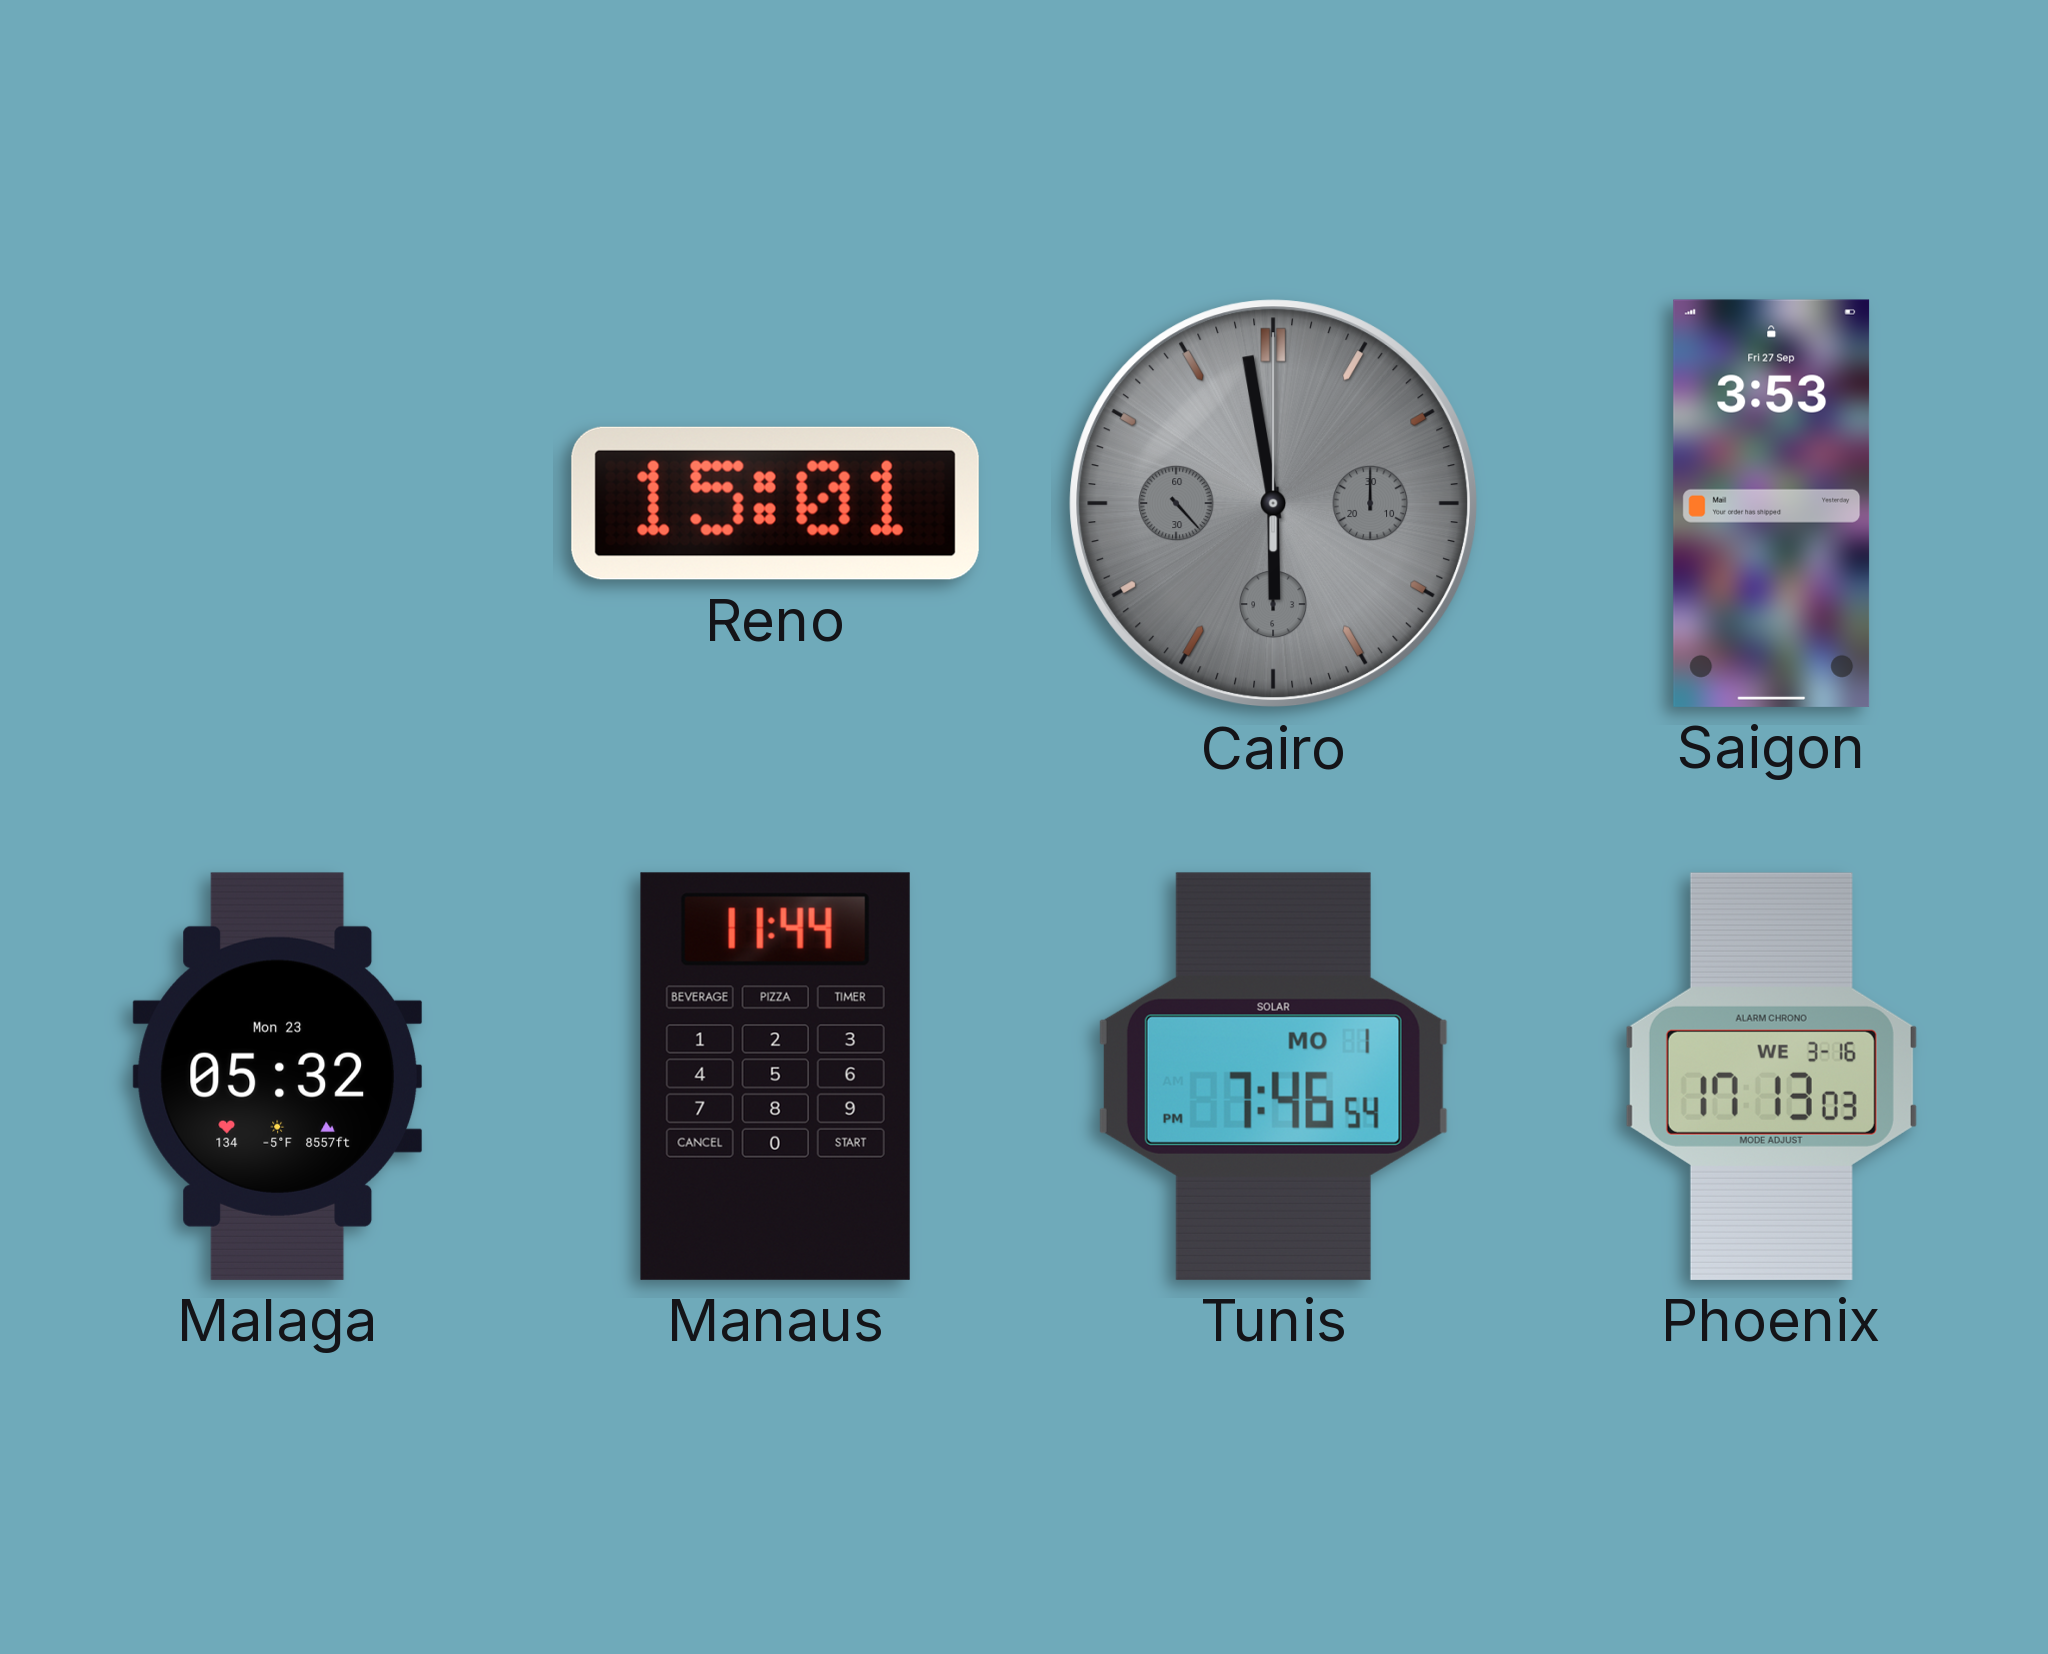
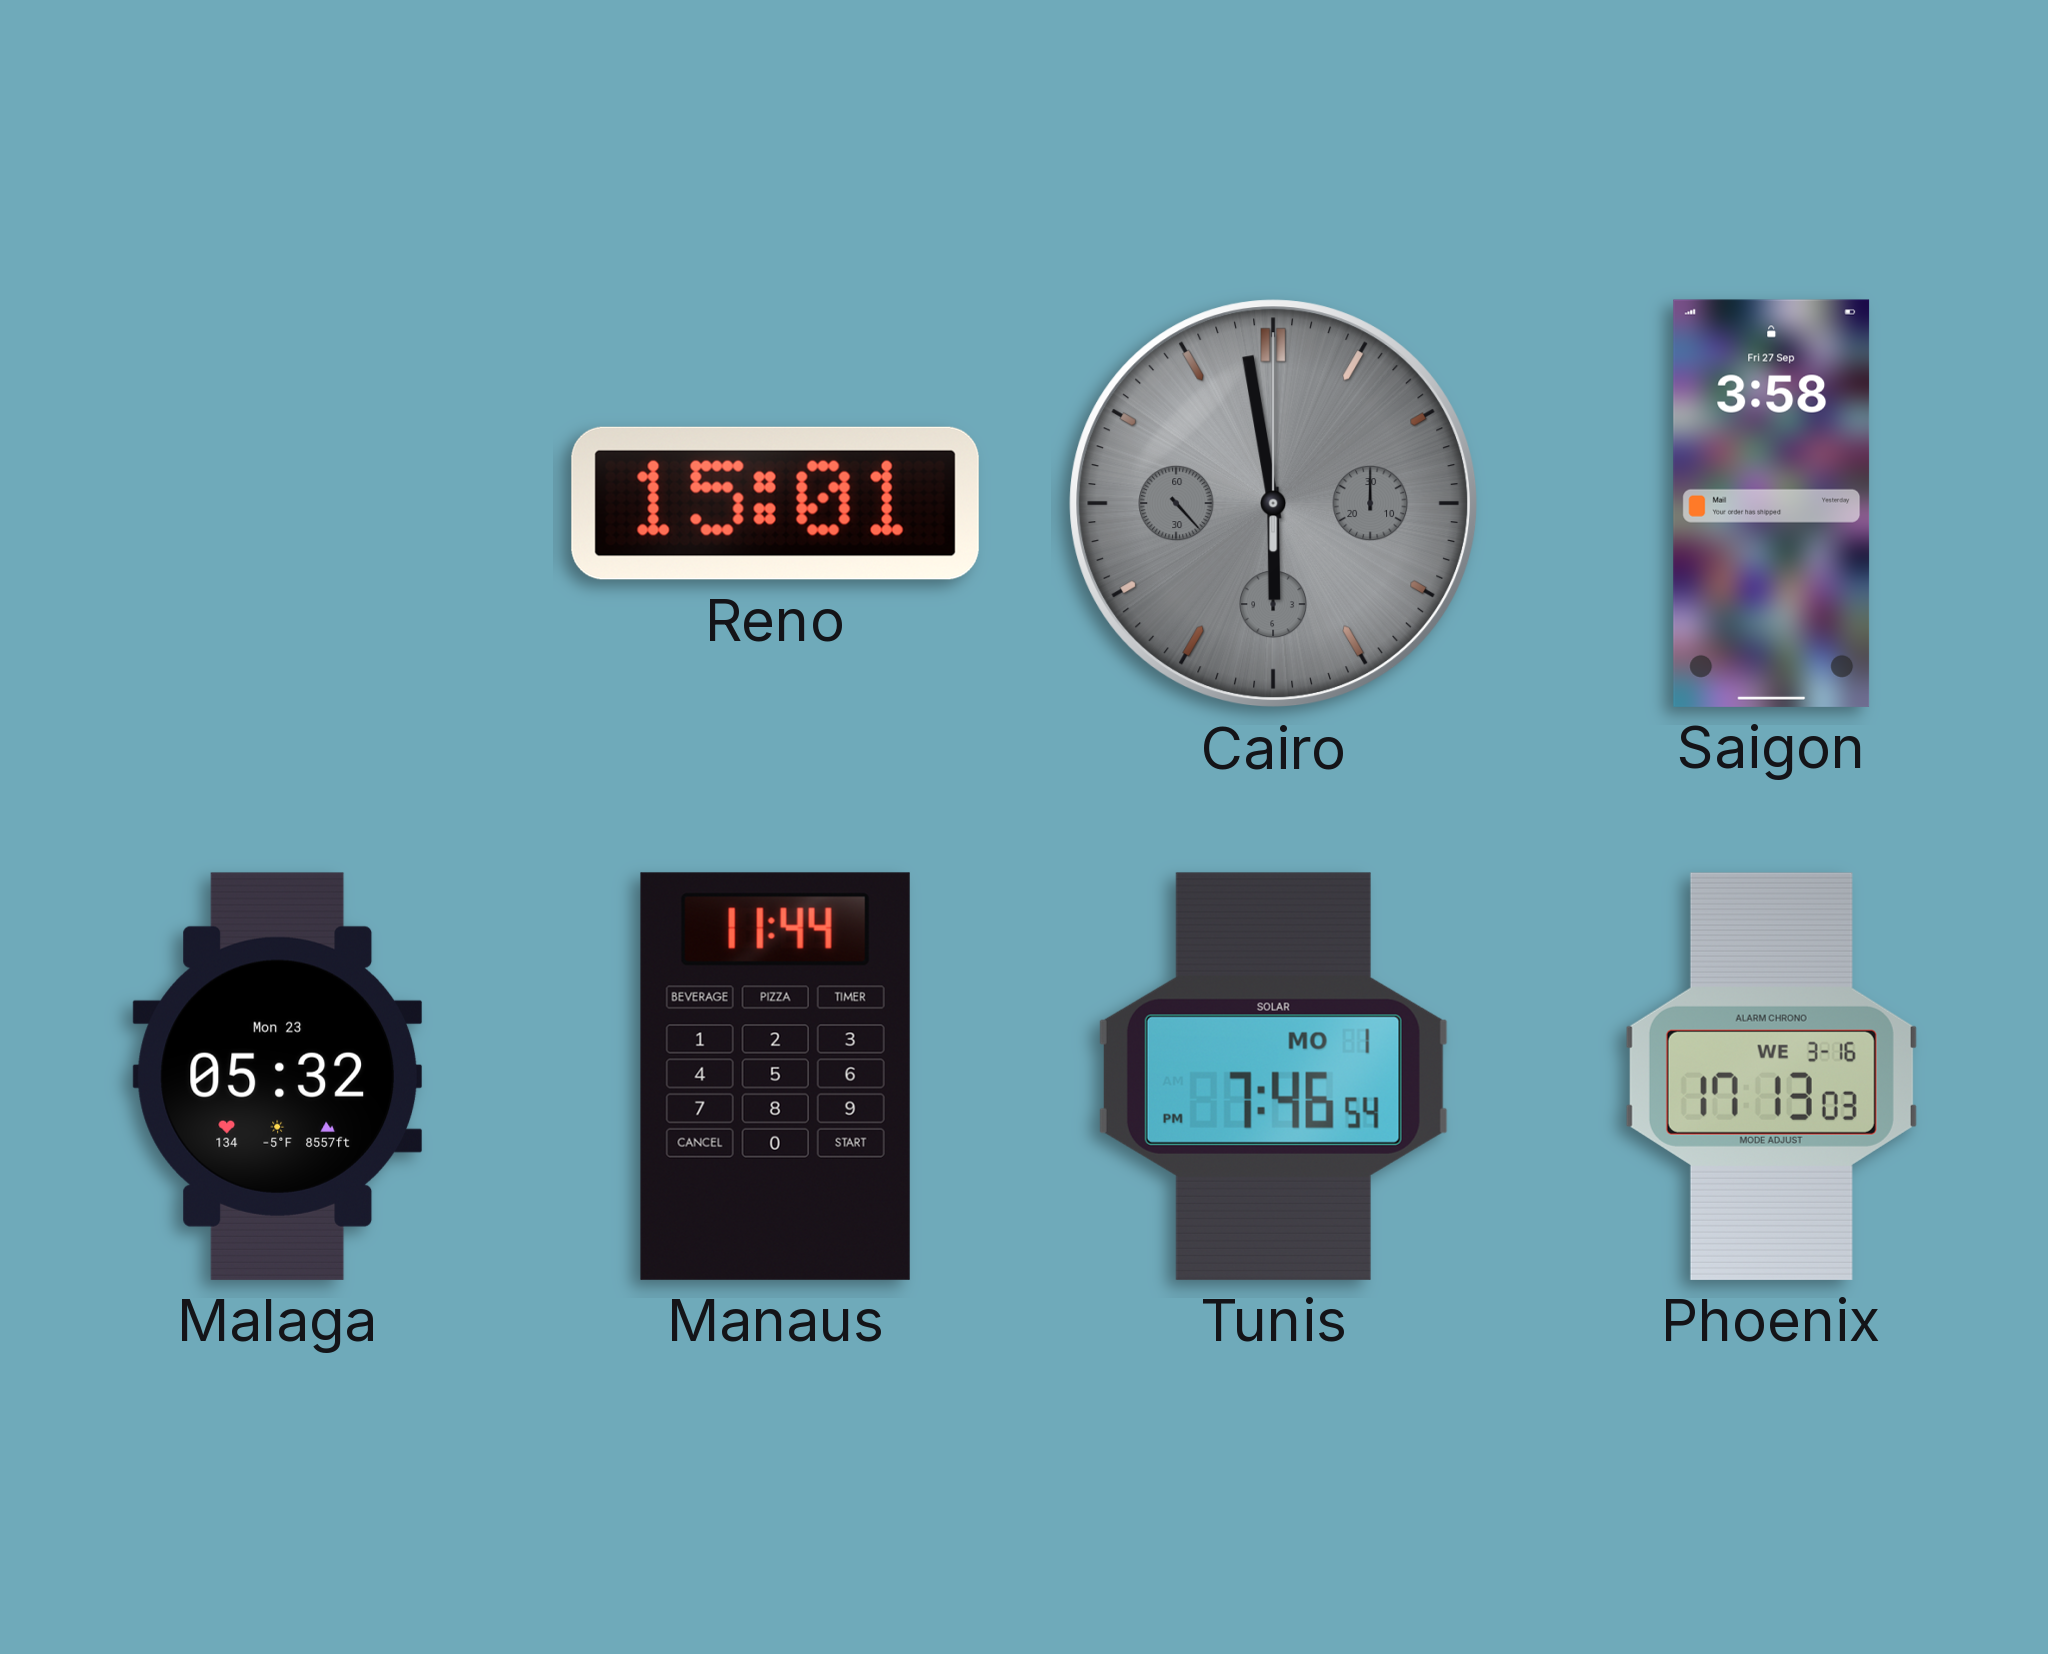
Saigon: 3:53 -> 3:58
